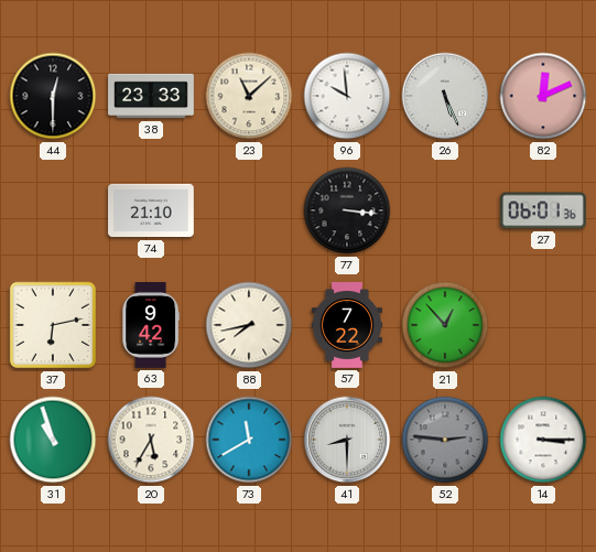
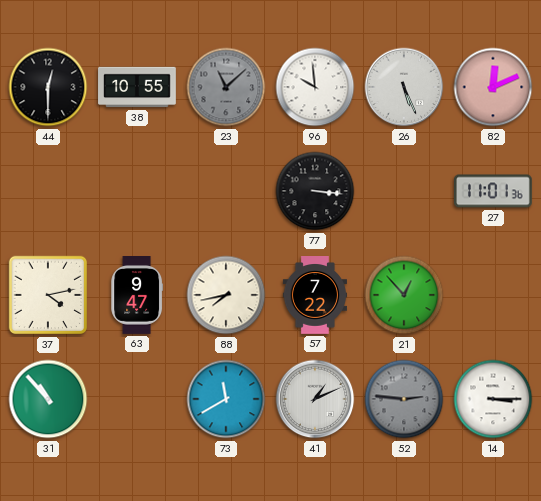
38: 23:33 -> 10:55
23 dial: cream -> grey
74: 21:10 -> none
27: 06:01 -> 11:01
37: 6:13 -> 4:13
63: 9:42 -> 9:47
31: 10:57 -> 10:53
20: 5:35 -> none
41: 8:30 -> 1:11
